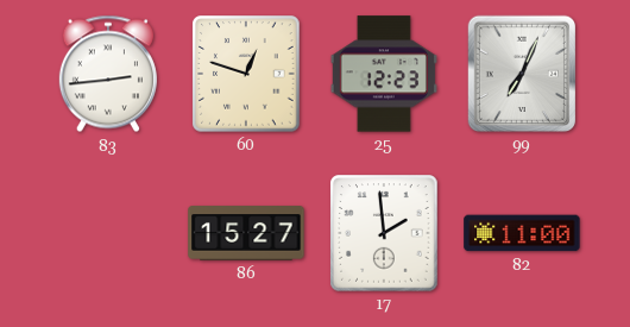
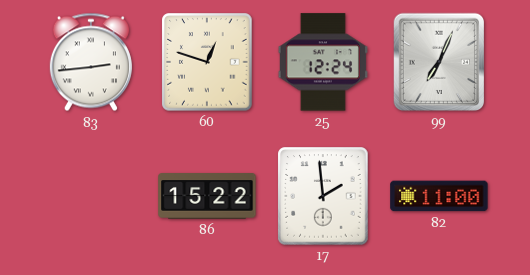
25: 12:23 -> 12:24
86: 15:27 -> 15:22
